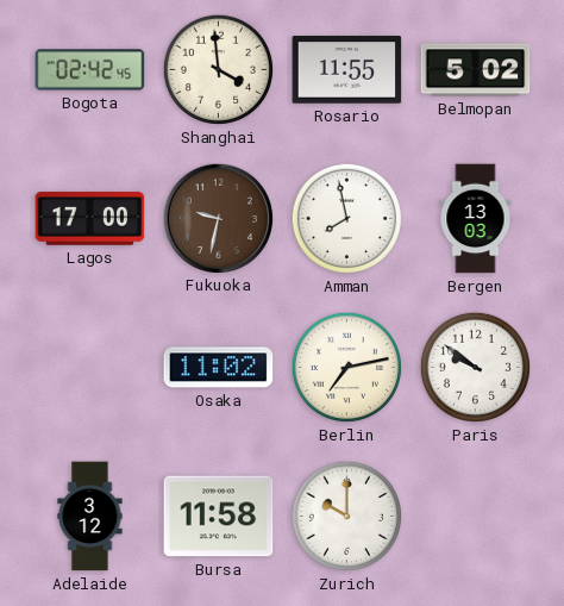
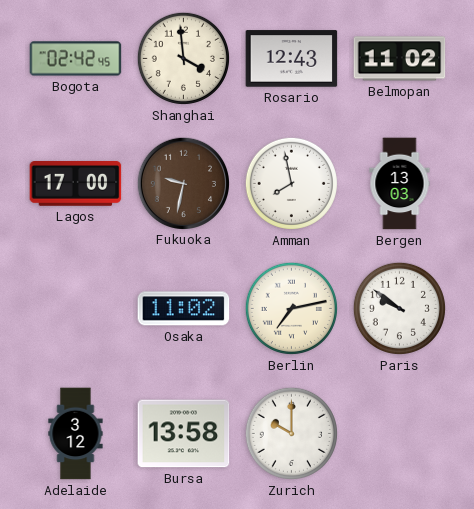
Rosario: 11:55 -> 12:43
Belmopan: 5:02 -> 11:02
Bursa: 11:58 -> 13:58
